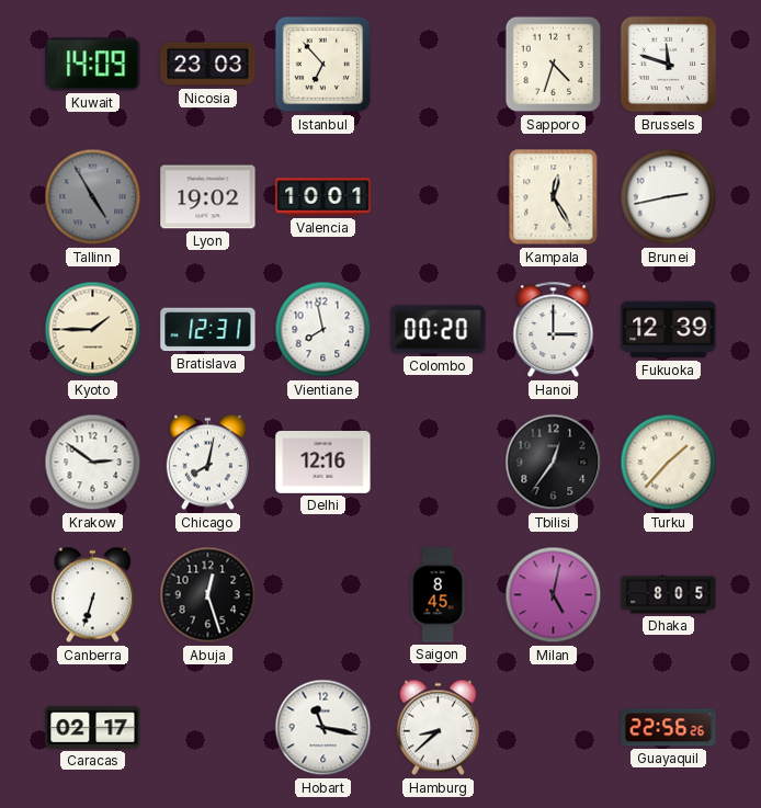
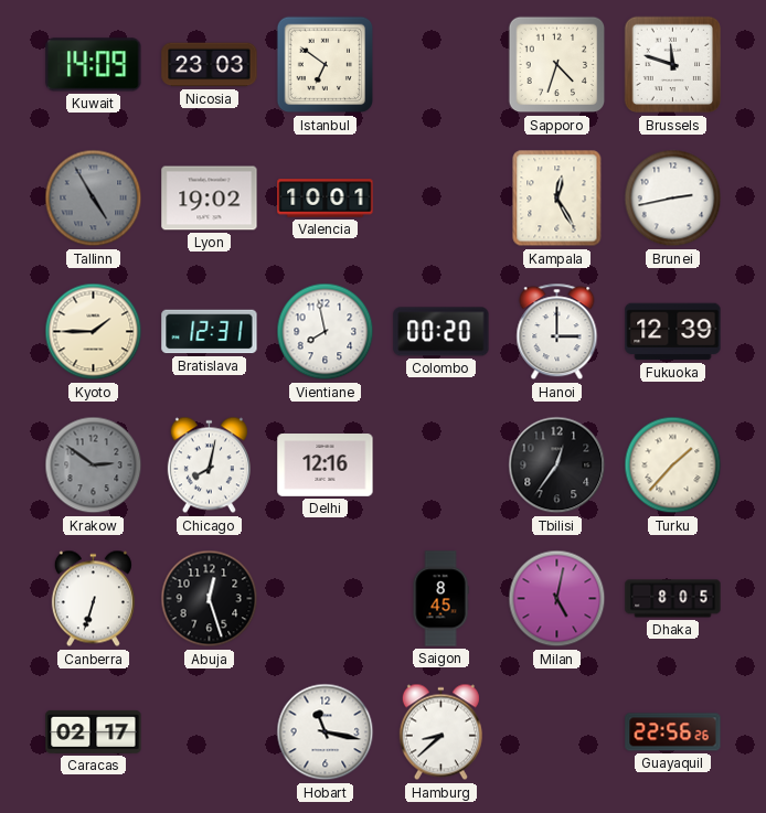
Istanbul: 6:53 -> 6:51
Krakow dial: white -> grey
